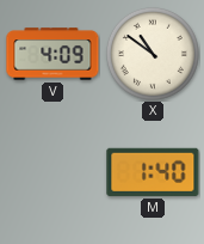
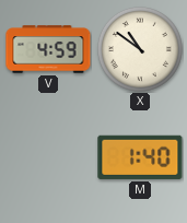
V: 4:09 -> 4:59
